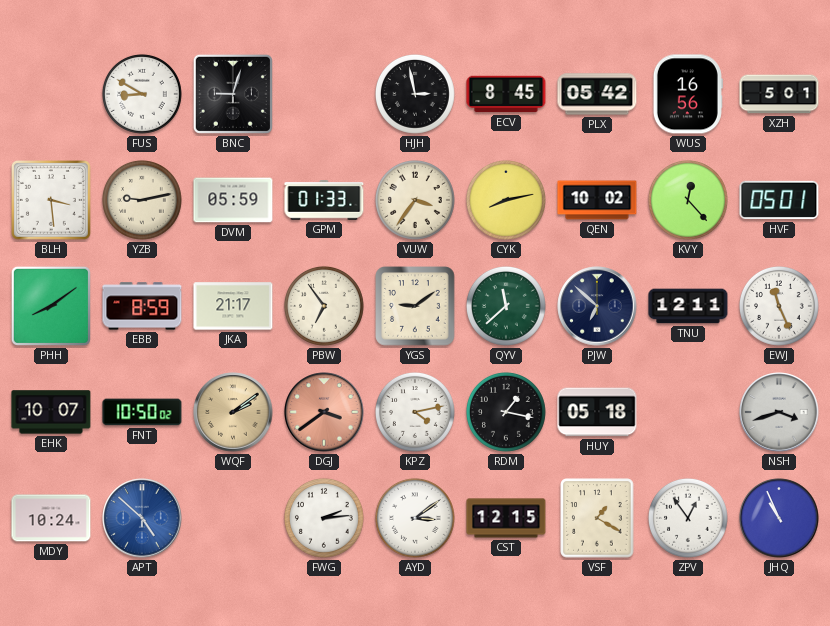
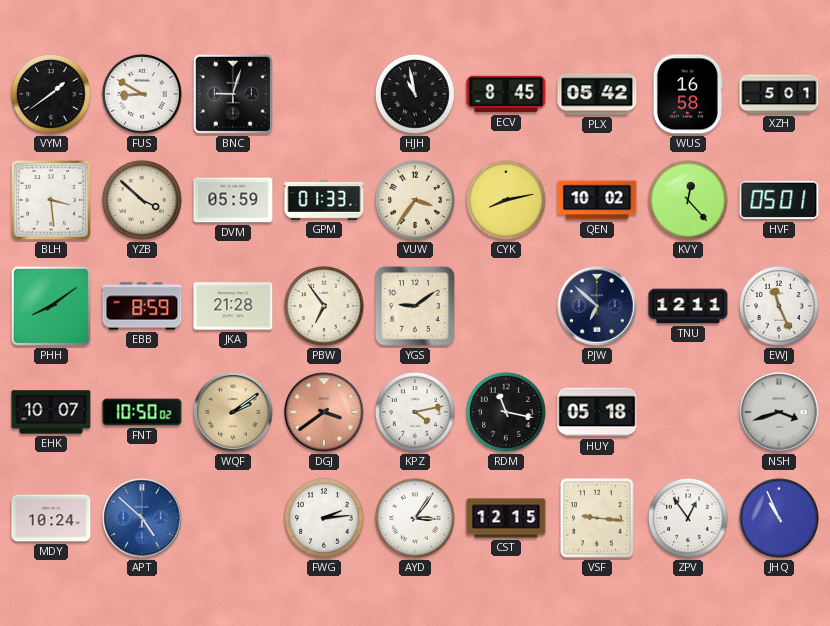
VYM: none -> 1:39
HJH: 2:58 -> 10:58
WUS: 16:56 -> 16:58
YZB: 9:13 -> 3:52
JKA: 21:17 -> 21:28
QYV: 11:38 -> none
RDM: 1:17 -> 11:17
AYD: 3:09 -> 3:06
VSF: 1:20 -> 9:16
